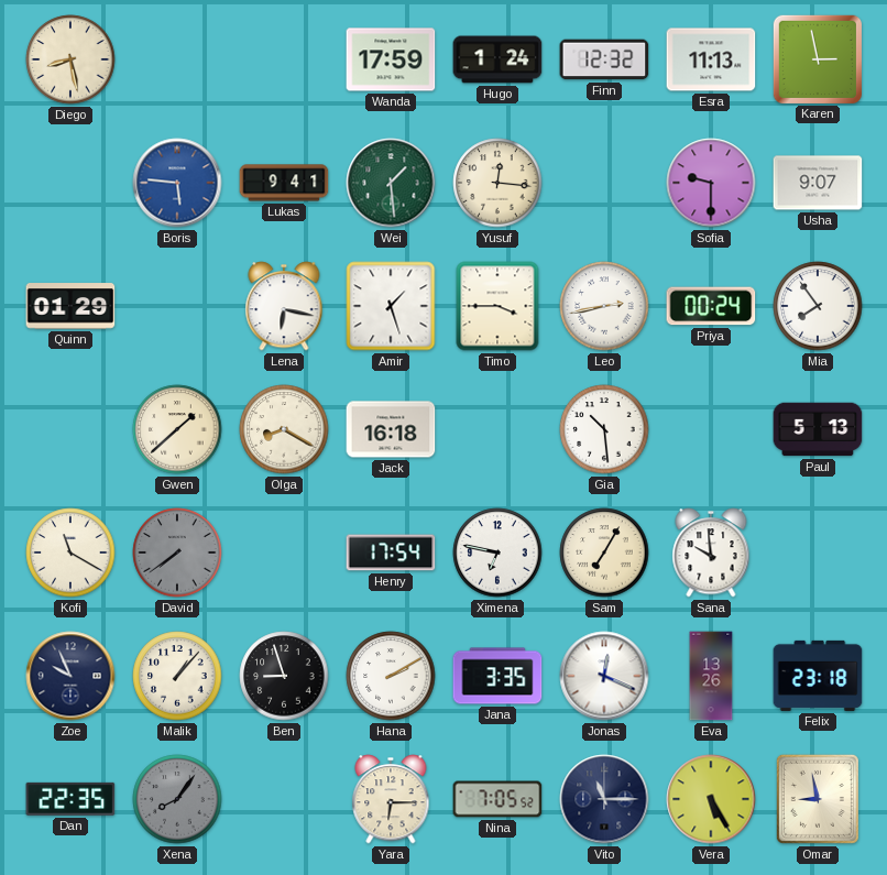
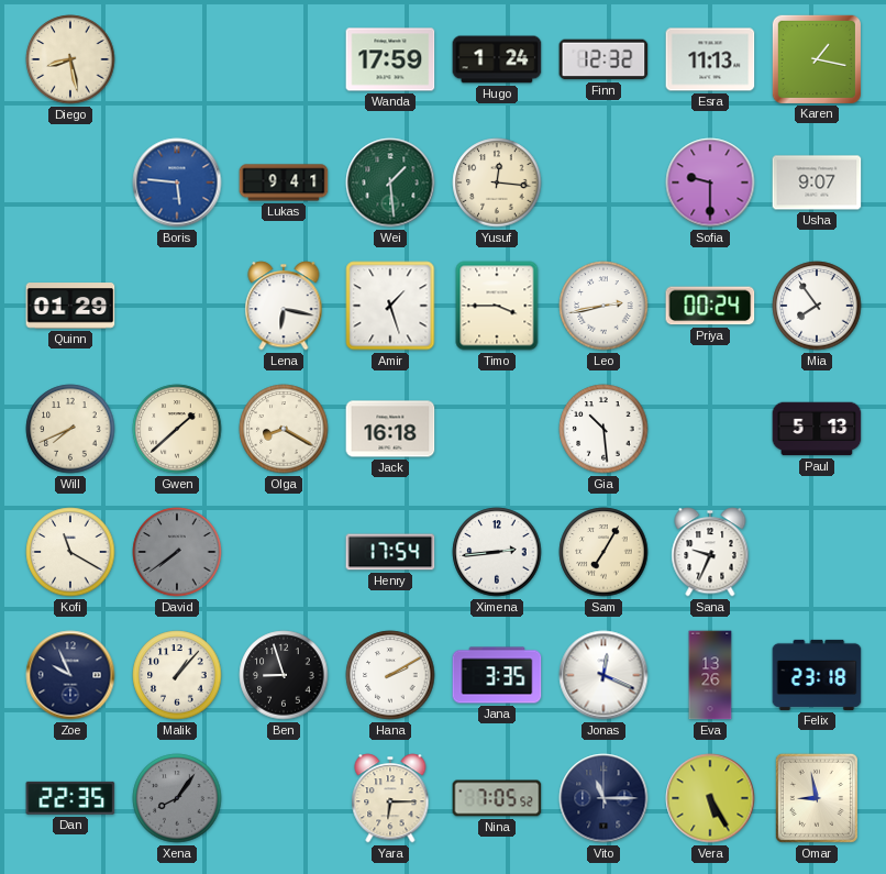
Karen: 2:58 -> 1:17
Will: none -> 7:41
Ximena: 6:47 -> 2:44
Sana: 9:59 -> 9:34
